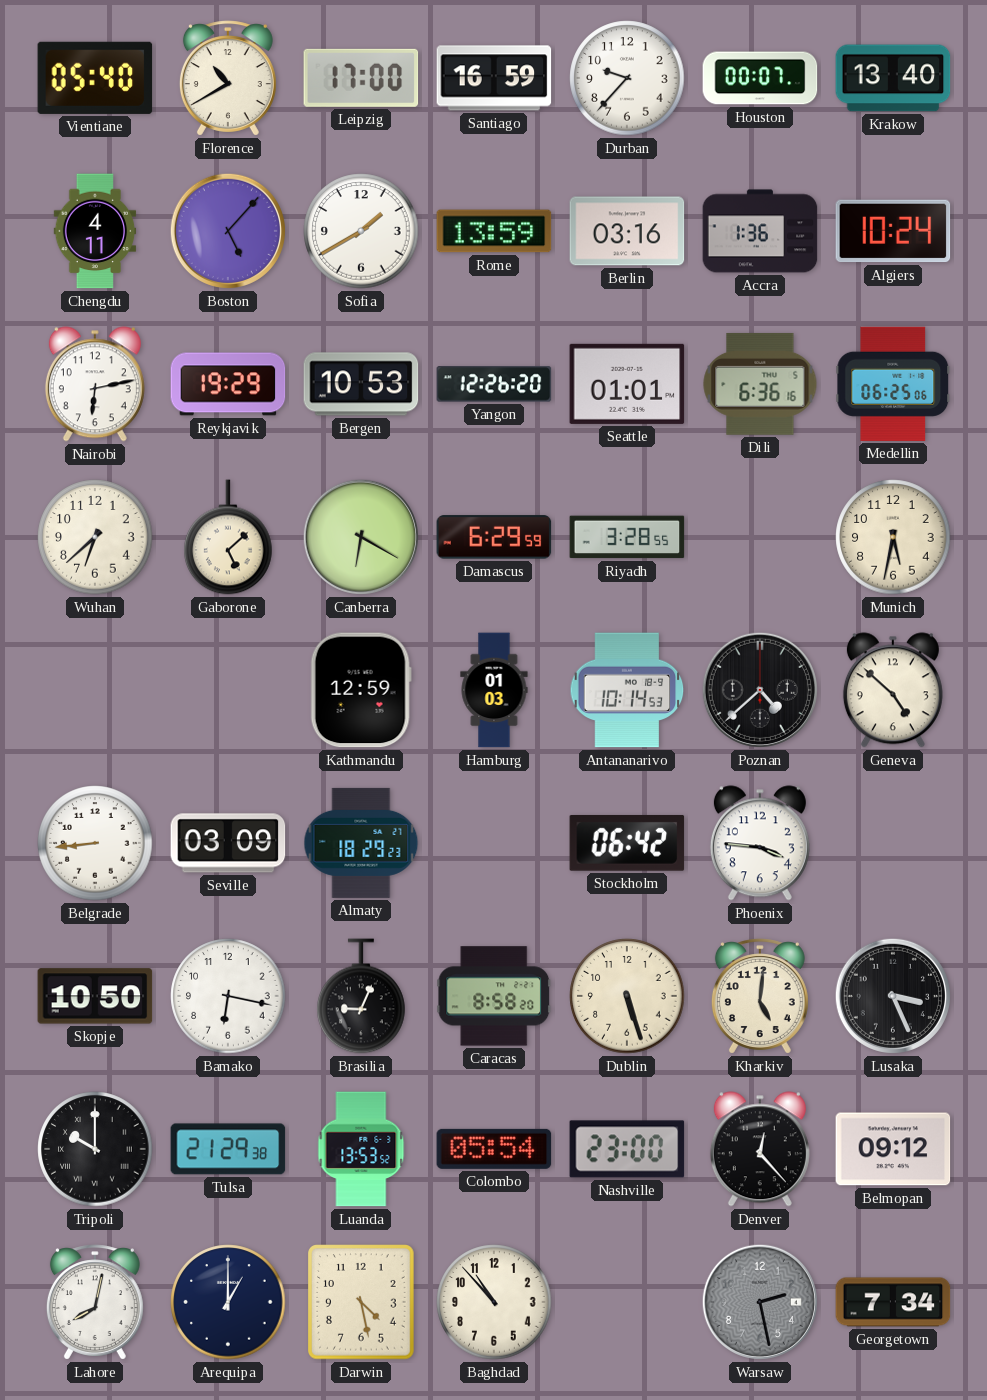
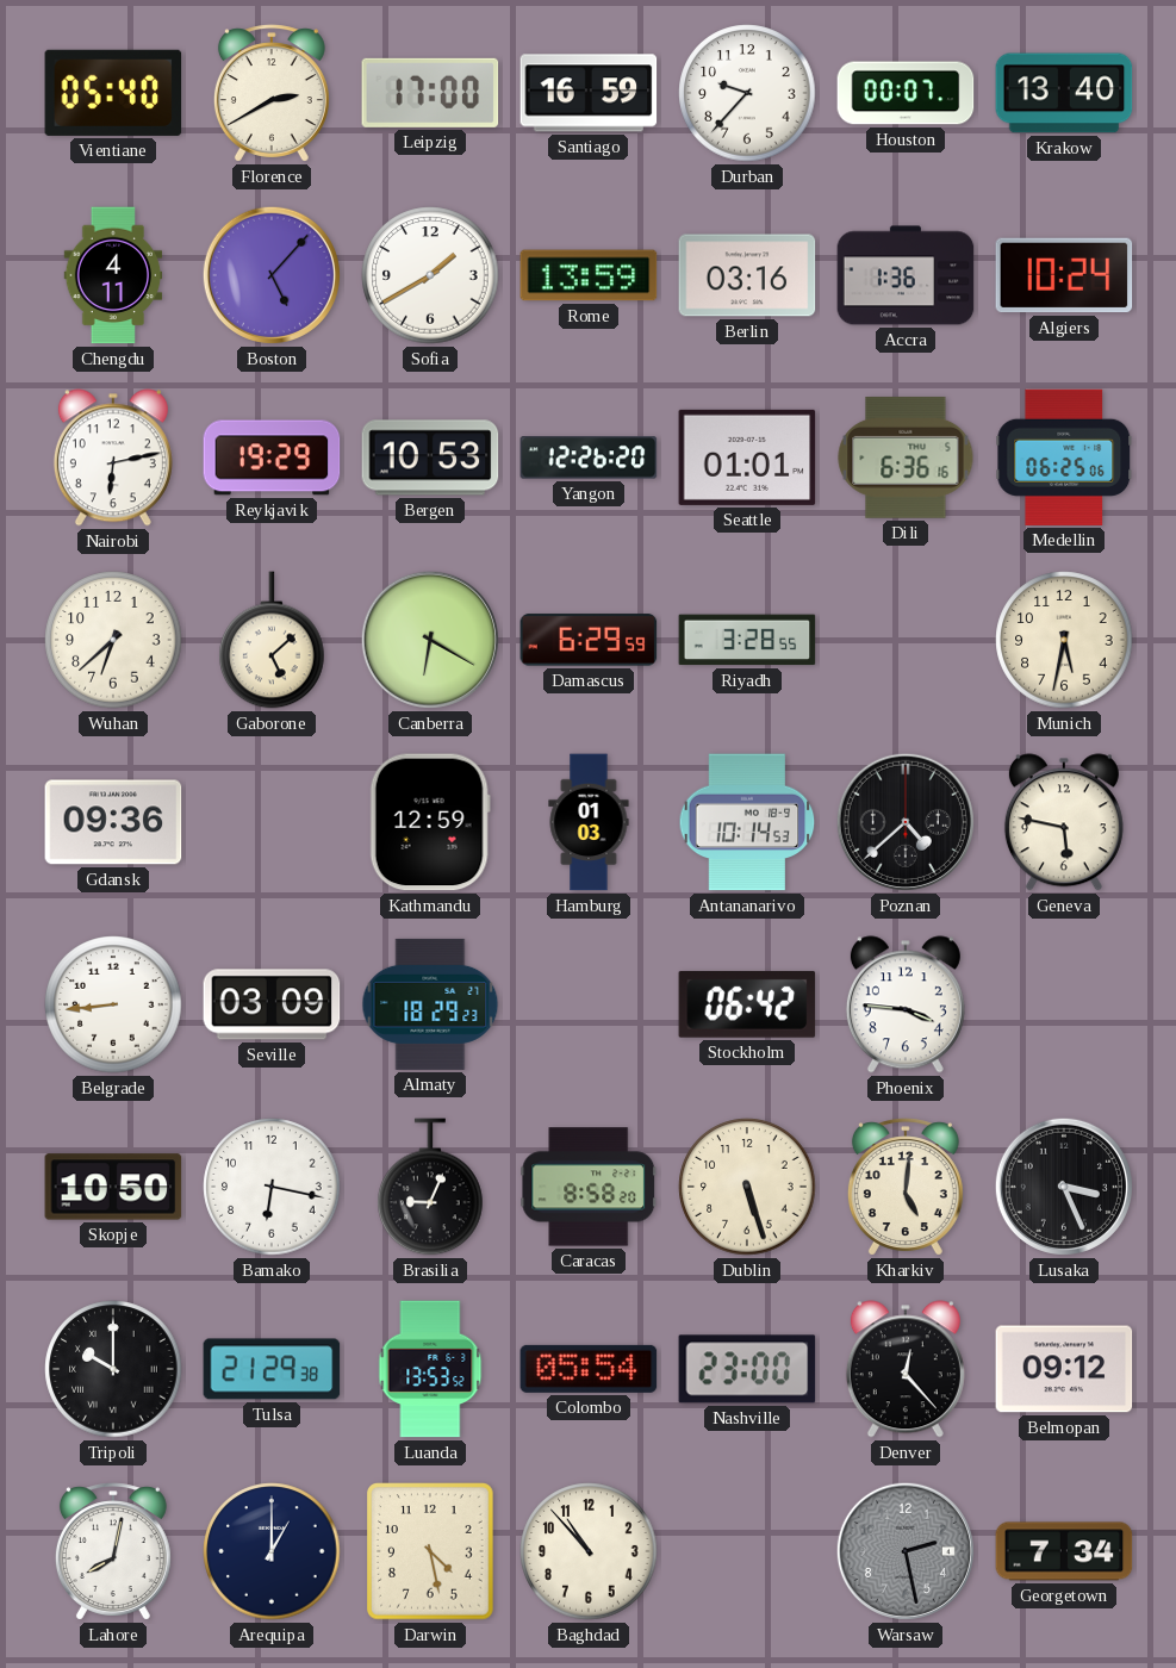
Florence: 10:40 -> 2:40
Gdansk: none -> 09:36
Geneva: 4:52 -> 5:47
